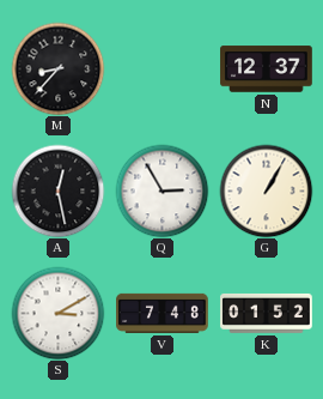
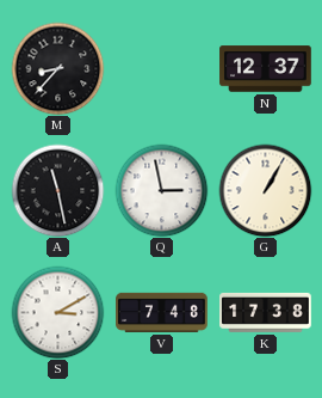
A: 12:28 -> 11:28
Q: 2:55 -> 2:58
K: 01:52 -> 17:38
